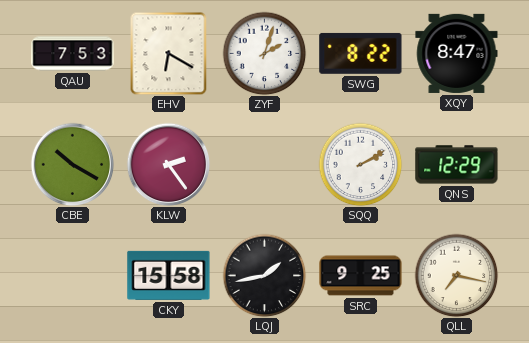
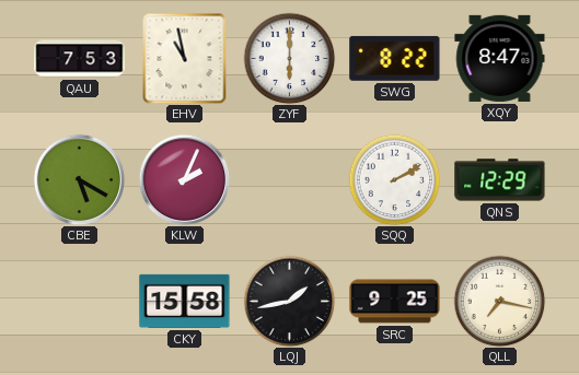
EHV: 6:20 -> 10:58
ZYF: 2:03 -> 6:00
CBE: 10:20 -> 5:20
KLW: 2:24 -> 2:04
